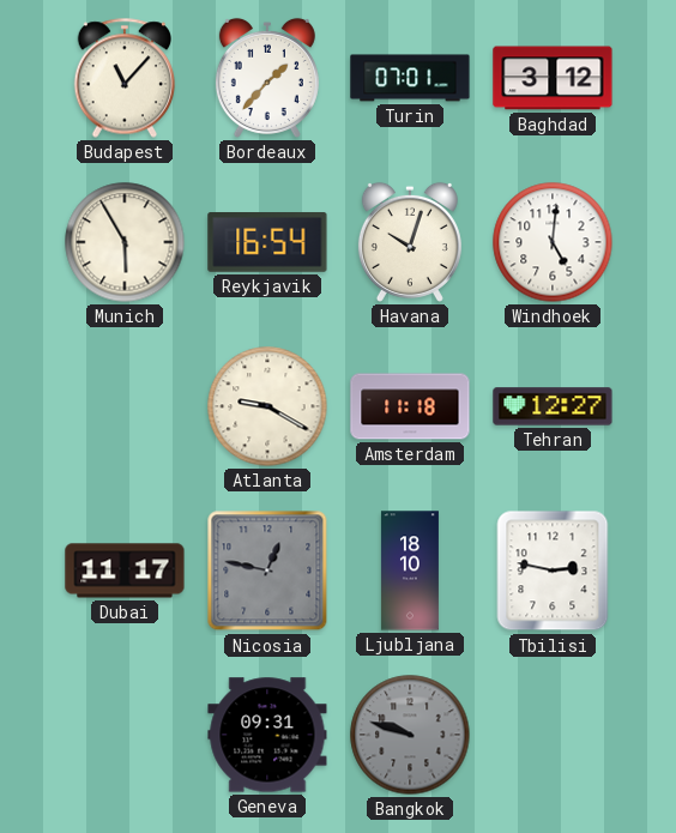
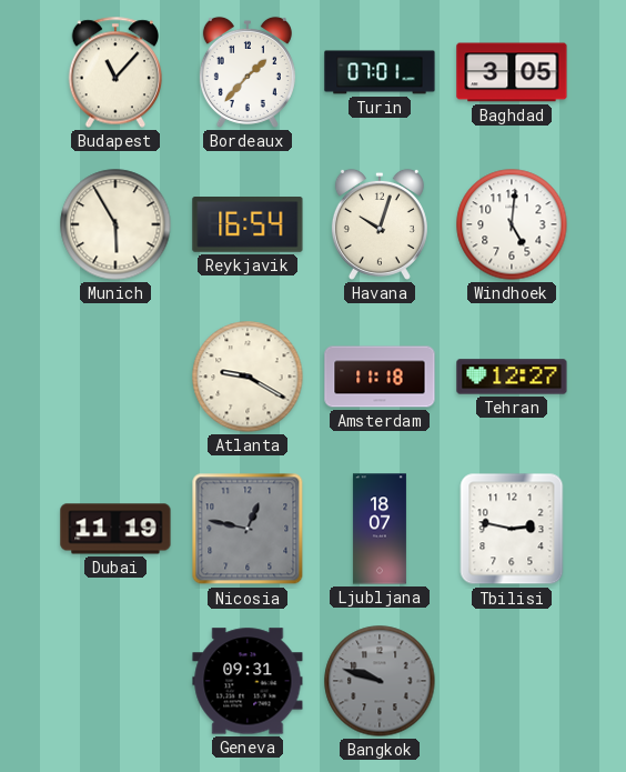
Baghdad: 3:12 -> 3:05
Dubai: 11:17 -> 11:19
Ljubljana: 18:10 -> 18:07
